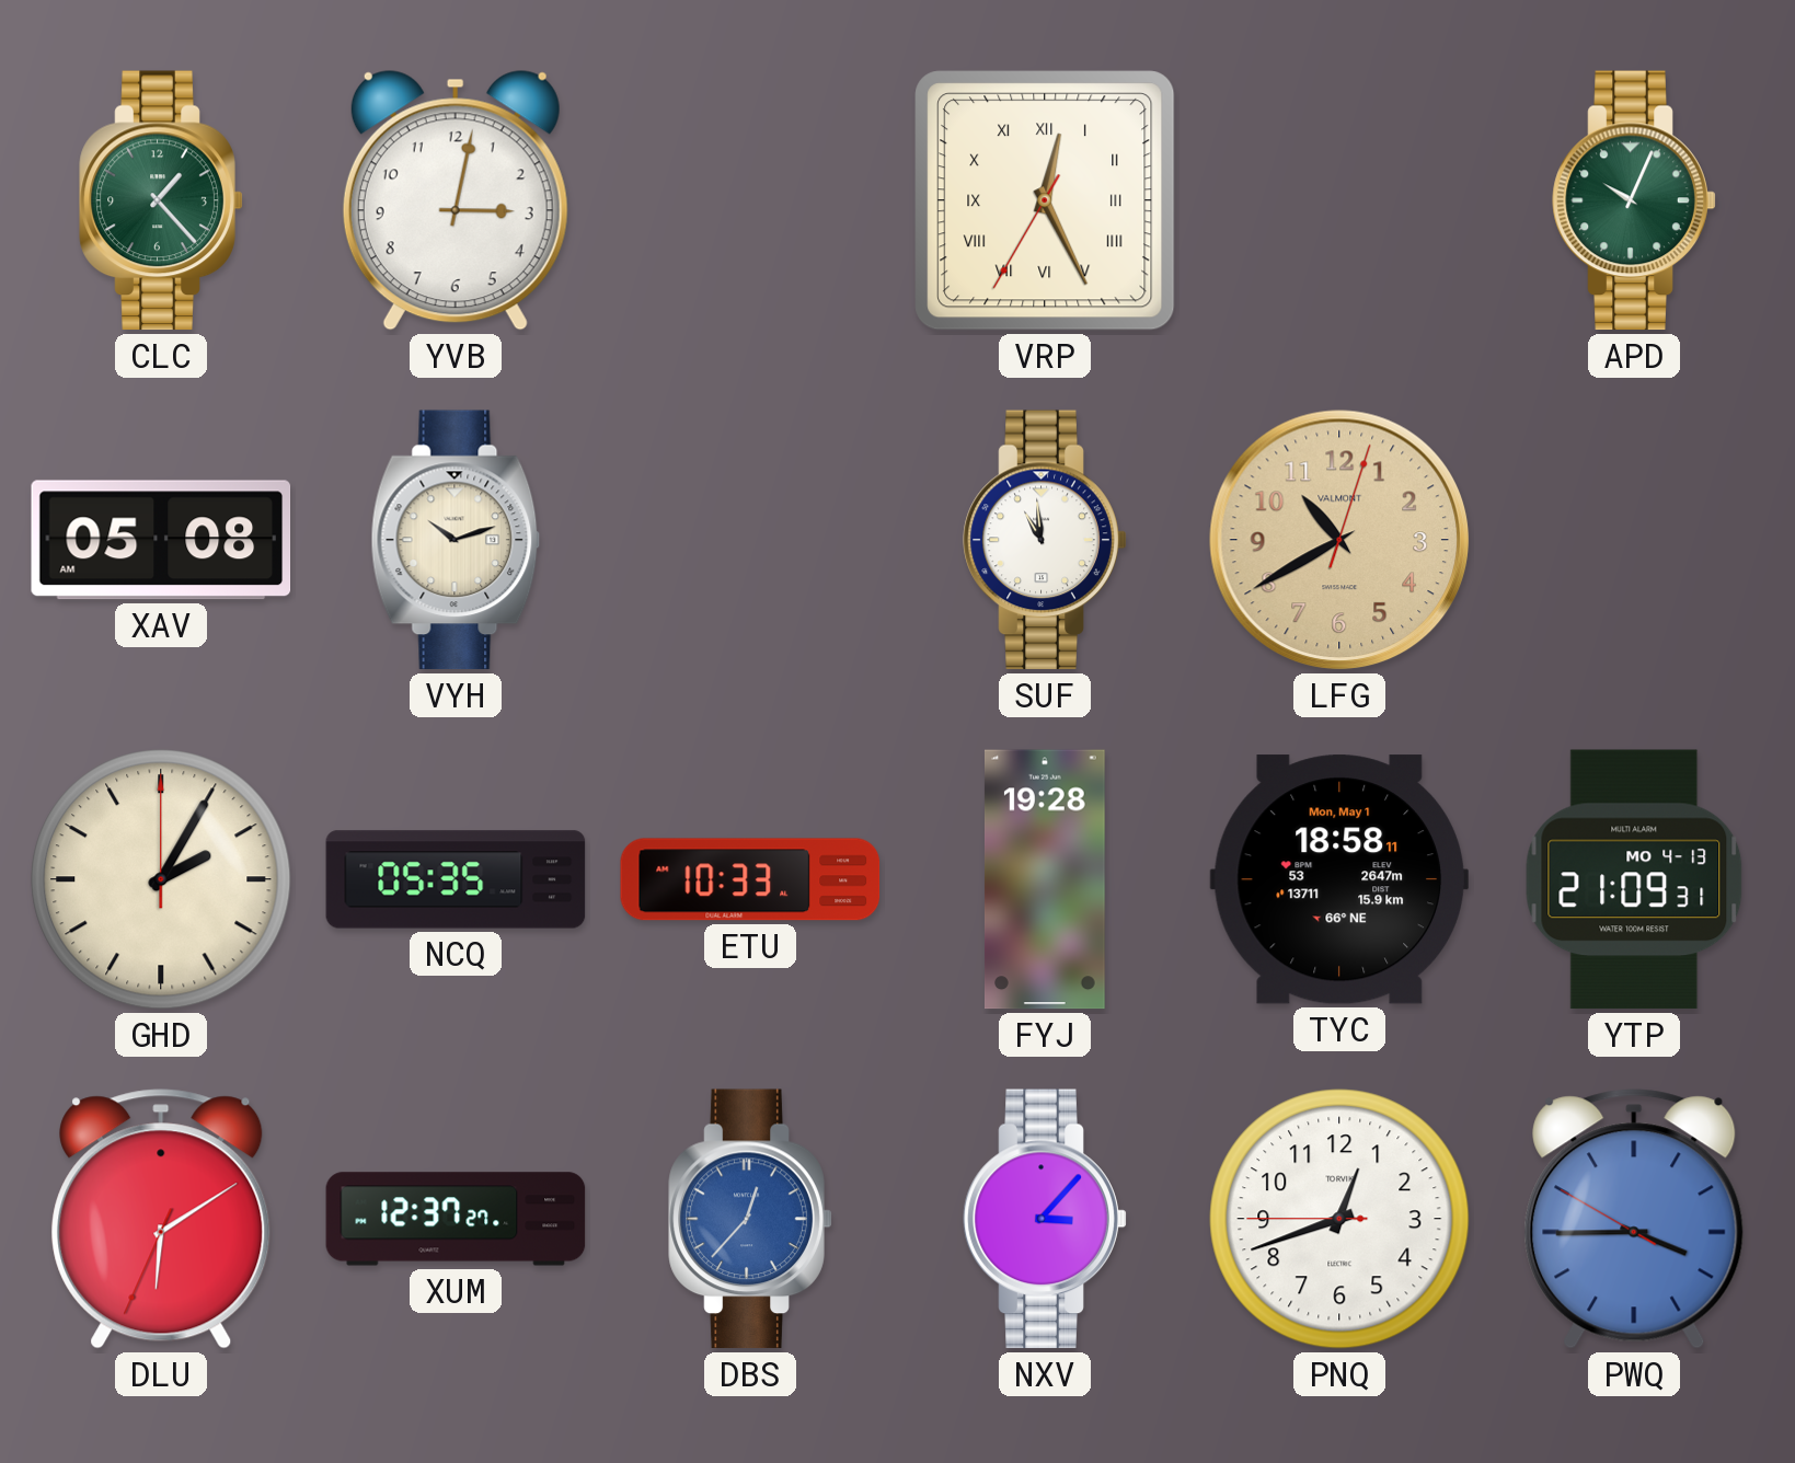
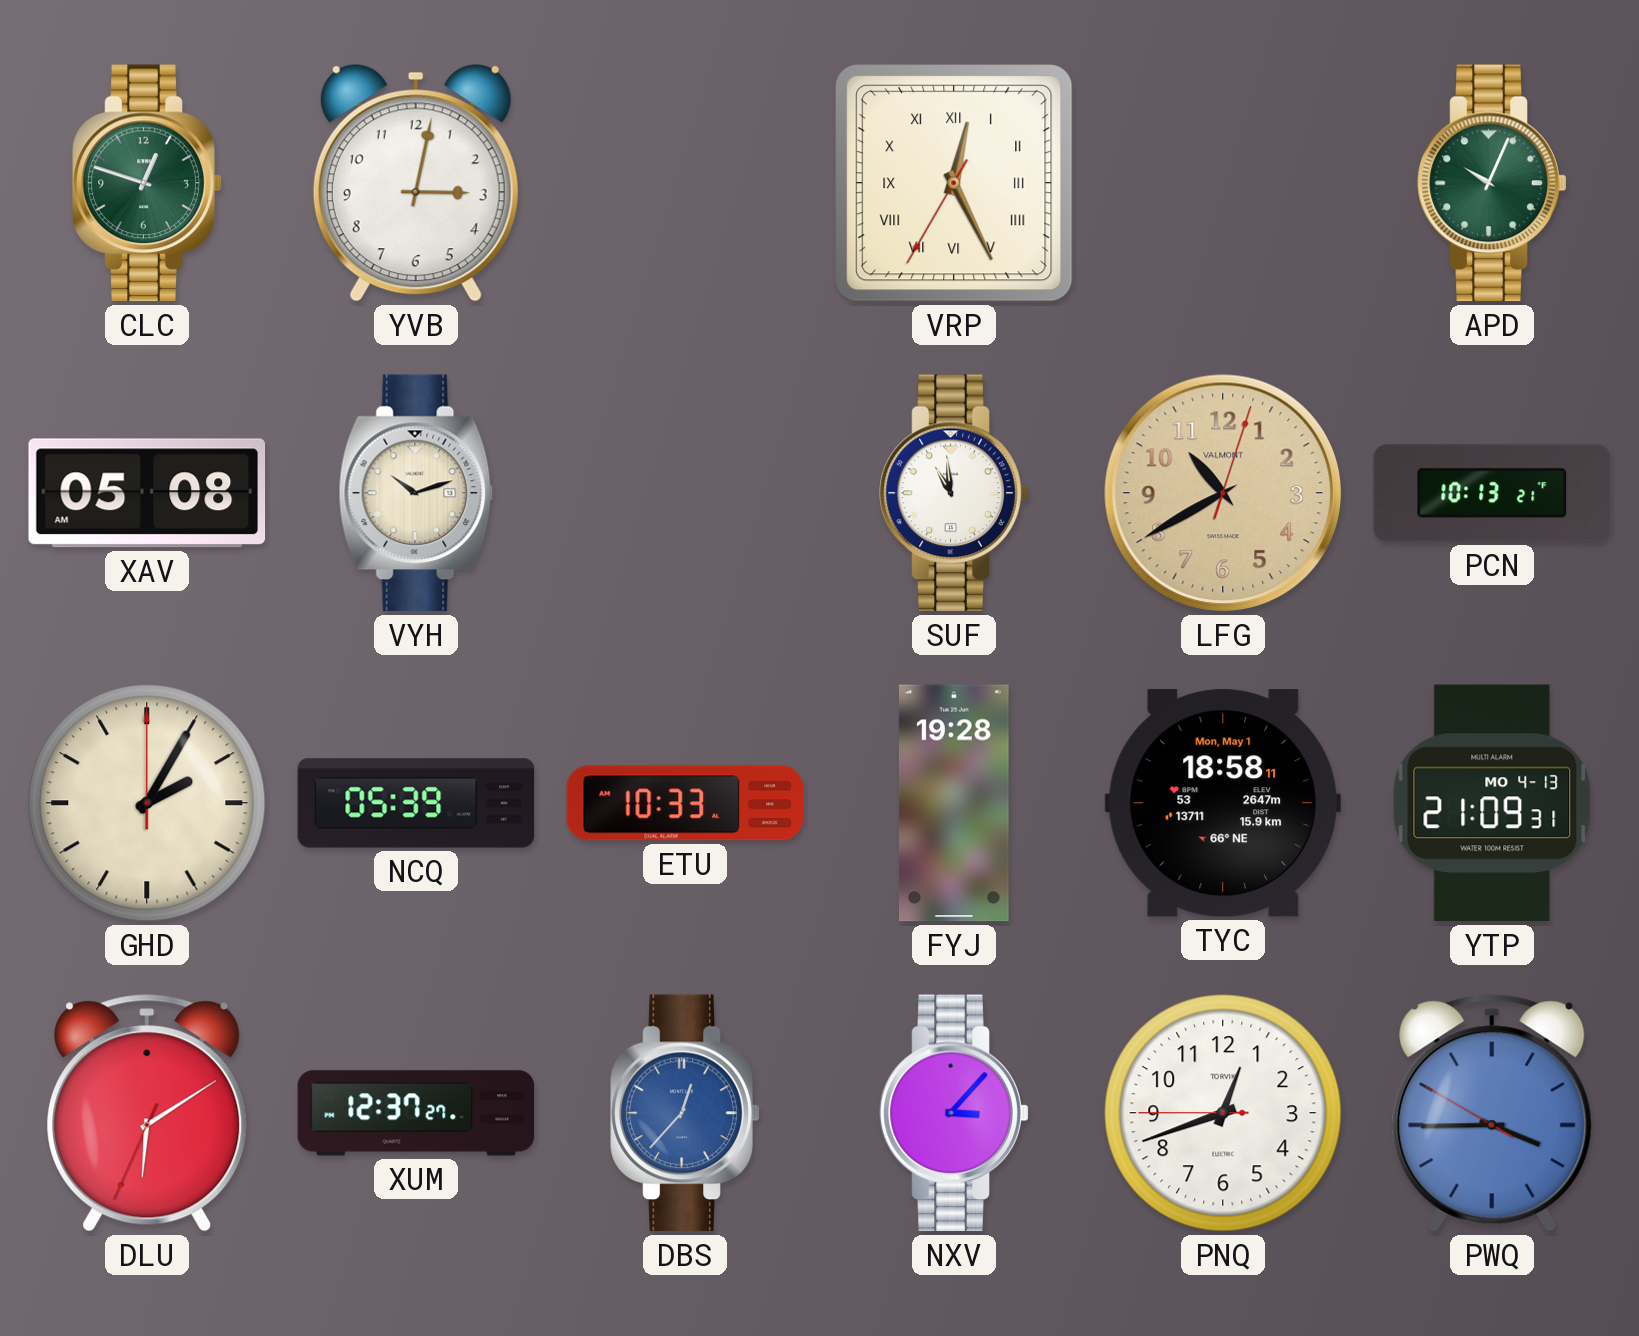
CLC: 1:23 -> 12:48
PCN: none -> 10:13
NCQ: 05:35 -> 05:39
